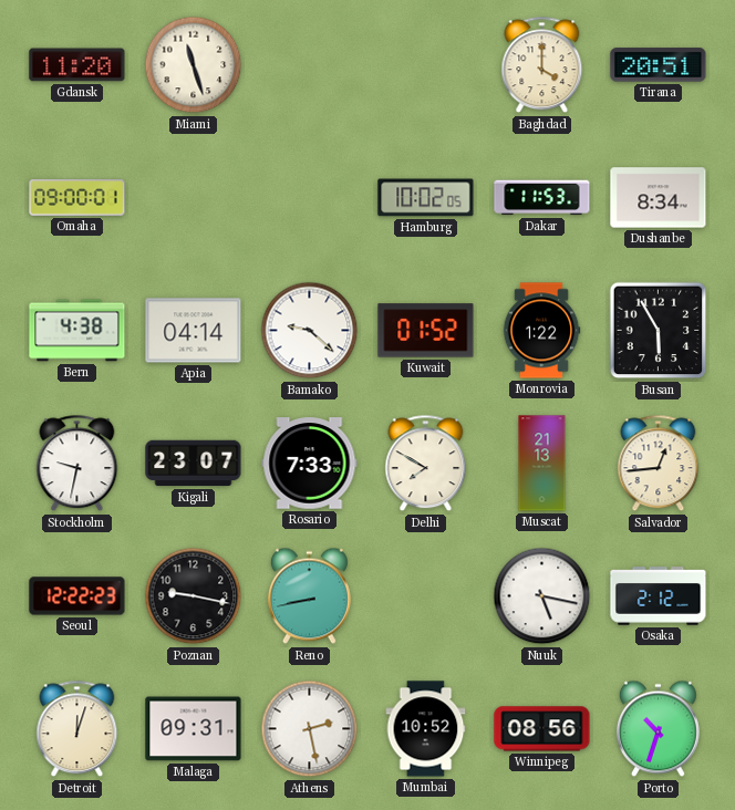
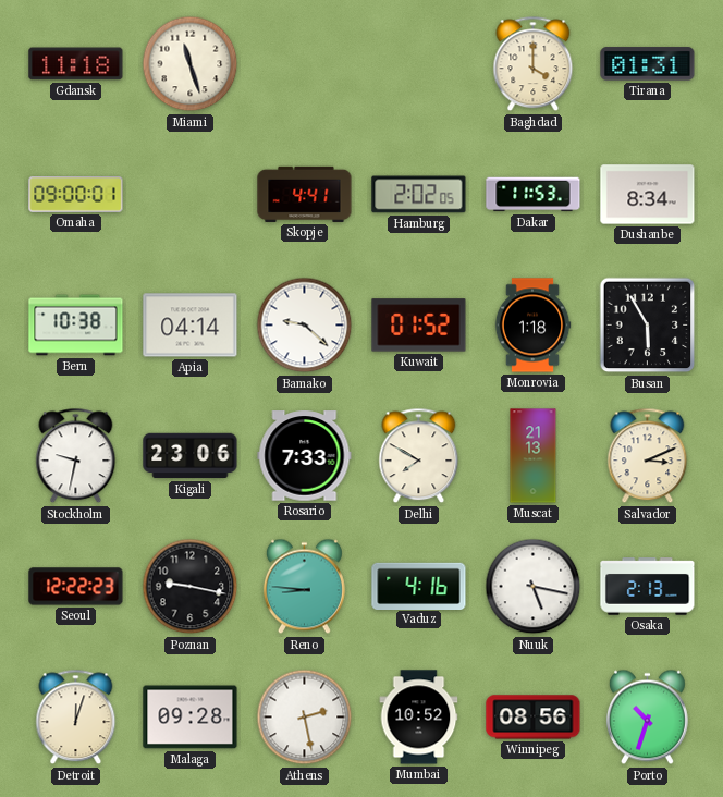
Gdansk: 11:20 -> 11:18
Tirana: 20:51 -> 01:31
Skopje: none -> 4:41
Hamburg: 10:02 -> 2:02
Bern: 4:38 -> 10:38
Monrovia: 1:22 -> 1:18
Kigali: 23:07 -> 23:06
Salvador: 12:44 -> 3:11
Reno: 8:43 -> 8:46
Vaduz: none -> 4:16
Osaka: 2:12 -> 2:13
Malaga: 09:31 -> 09:28
